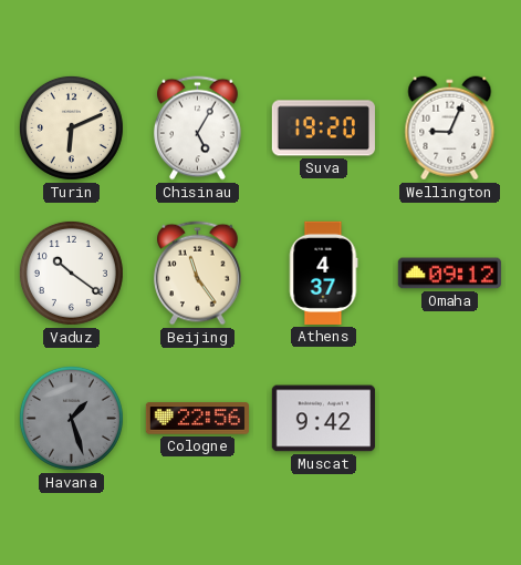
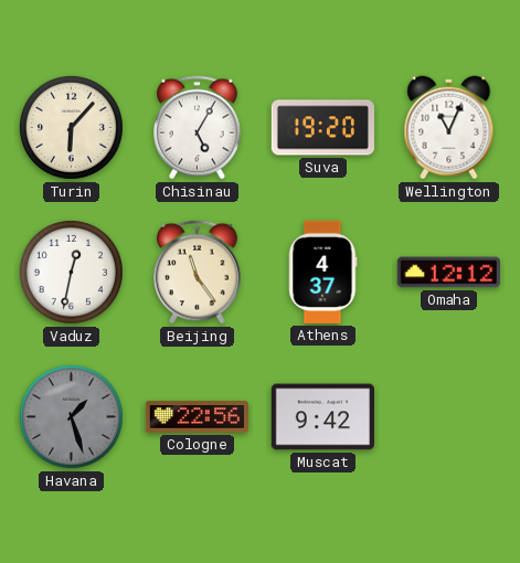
Turin: 6:11 -> 6:07
Wellington: 9:04 -> 11:04
Vaduz: 10:21 -> 12:32
Omaha: 09:12 -> 12:12
